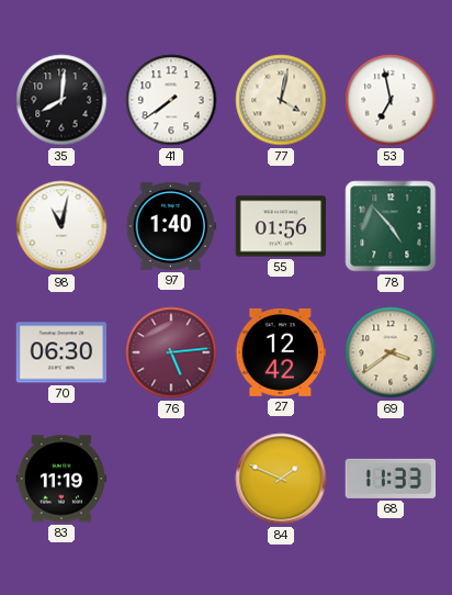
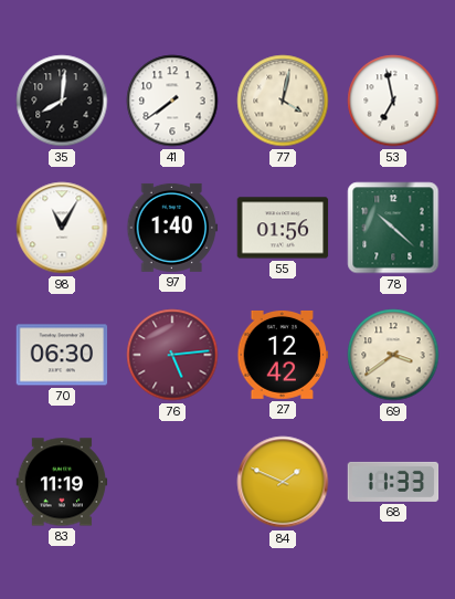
98: 11:02 -> 11:05
78: 4:53 -> 10:22
